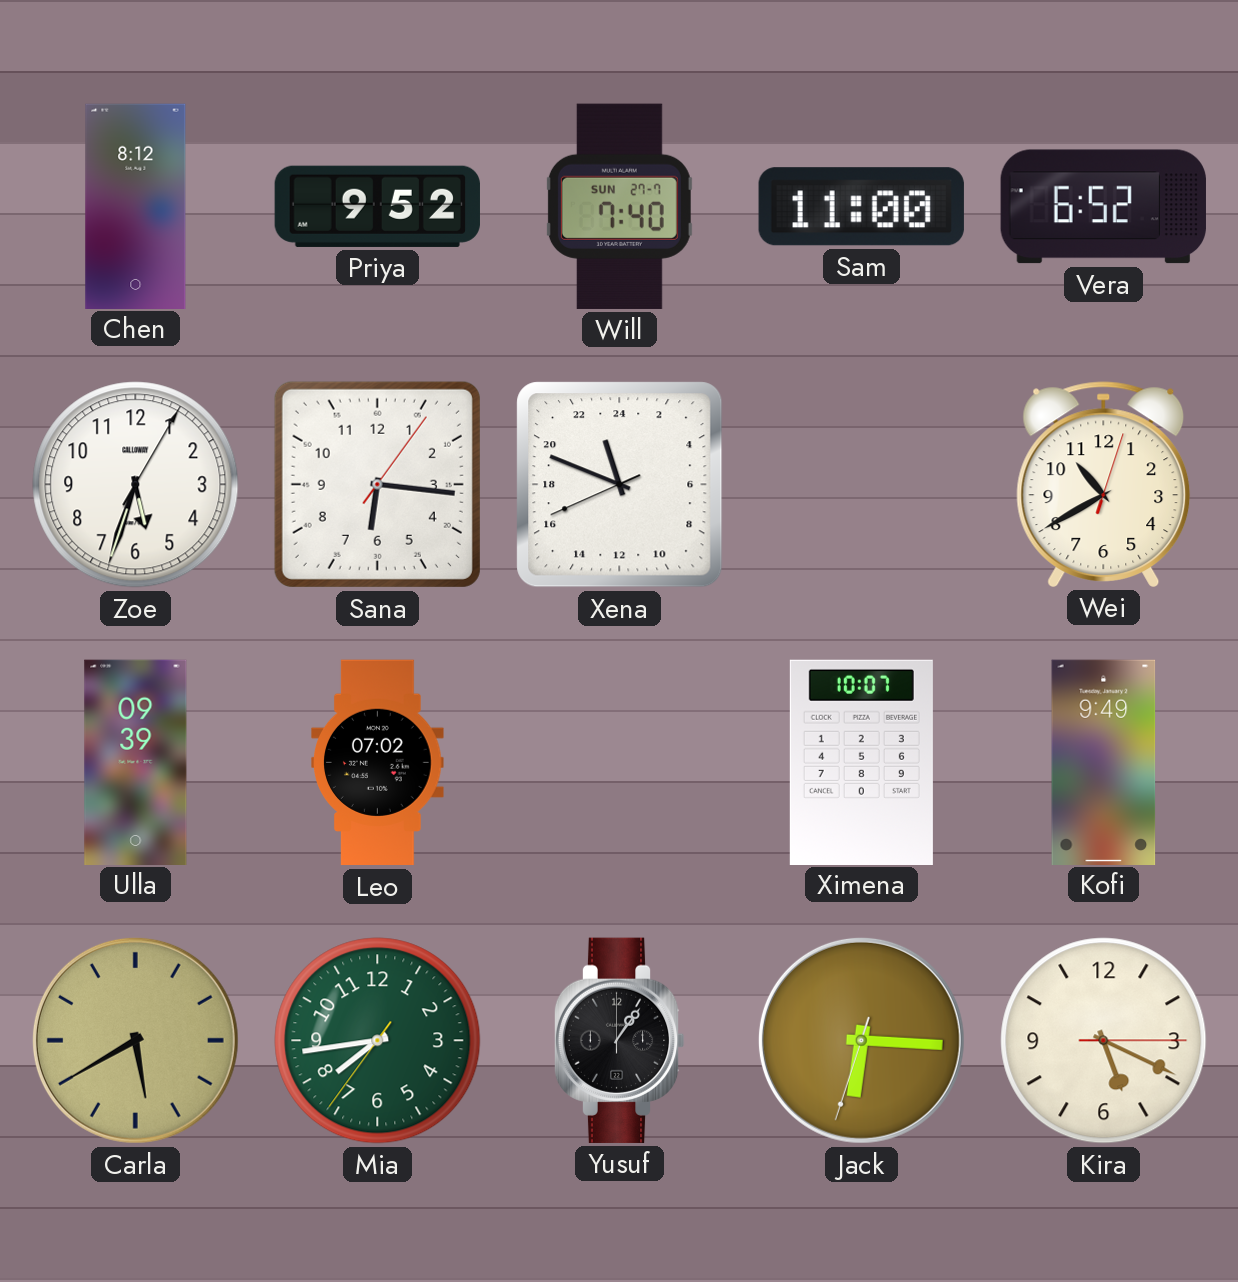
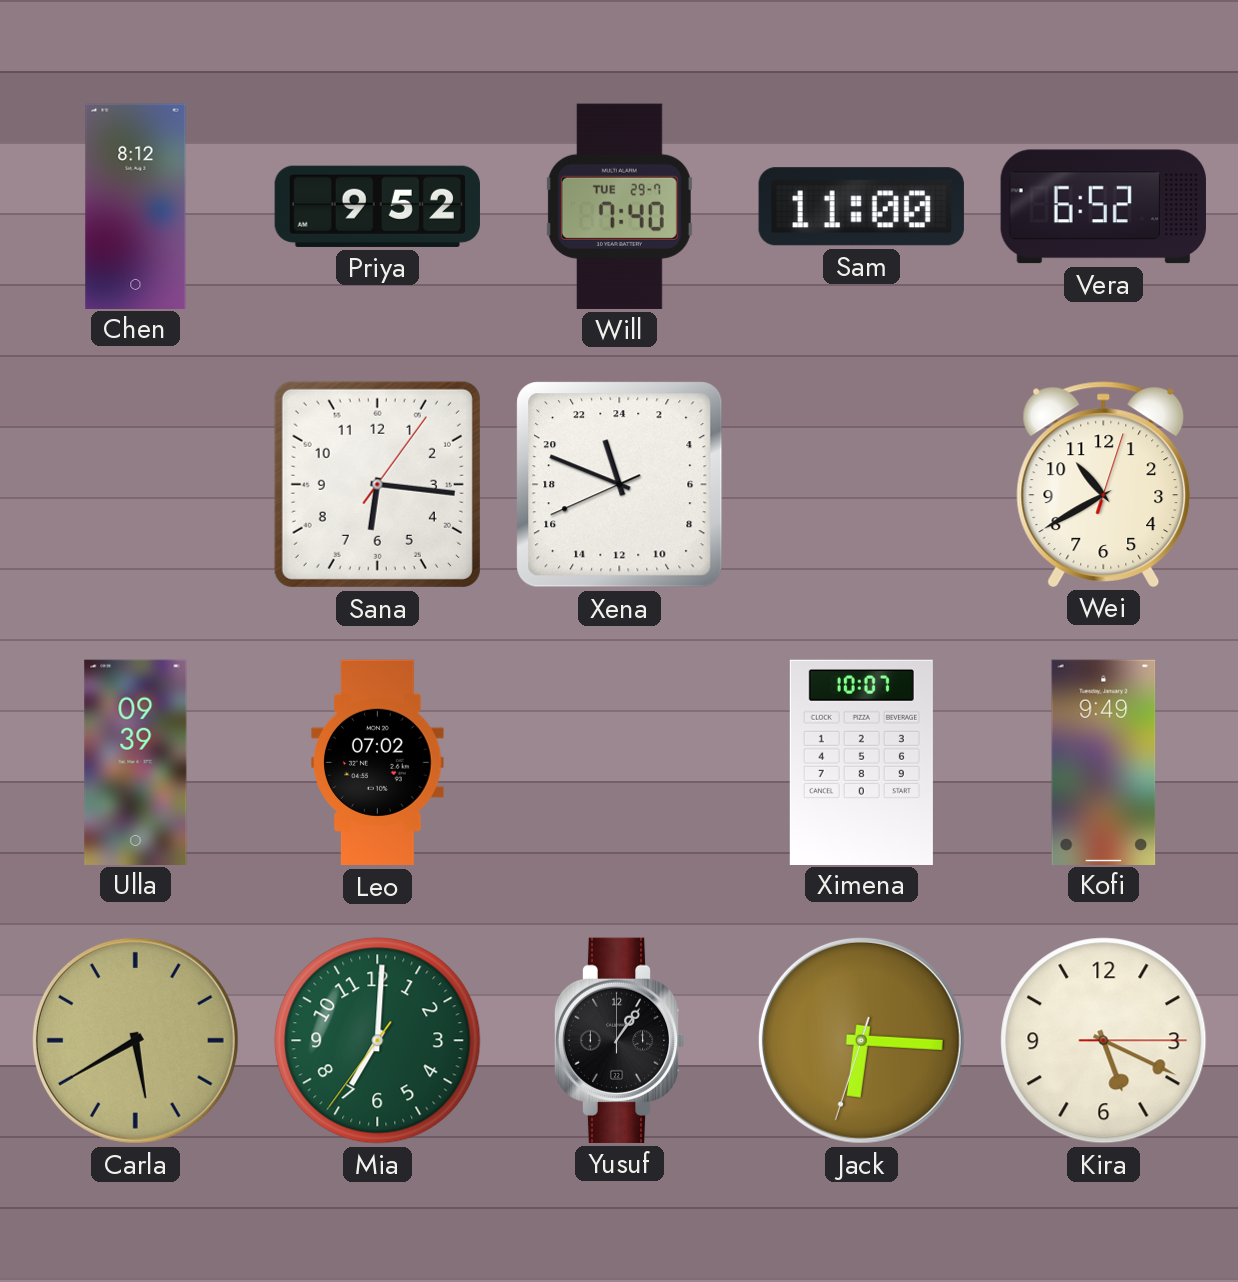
Will date: SUN 27-7 -> TUE 29-7
Zoe: 5:33 -> none
Mia: 7:43 -> 7:00
